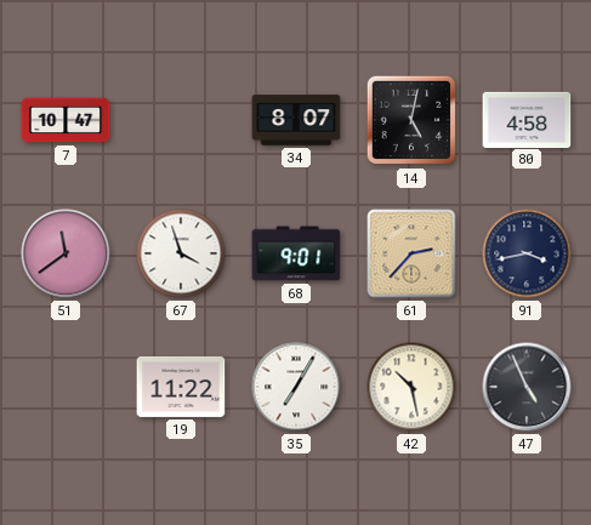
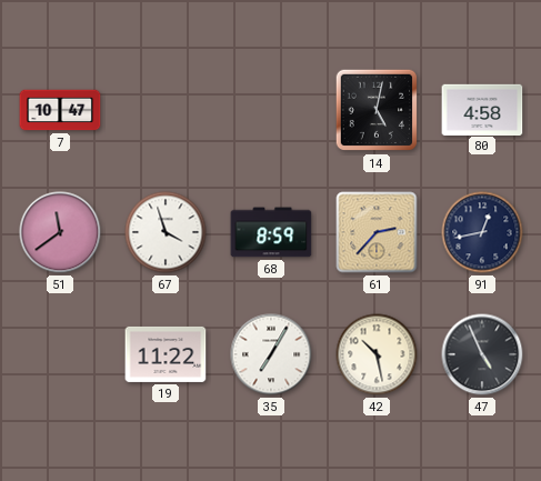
34: 8:07 -> none
68: 9:01 -> 8:59
91: 3:43 -> 12:43
